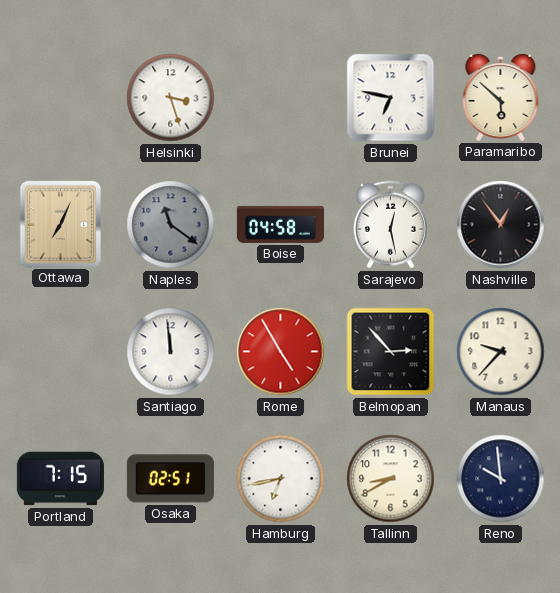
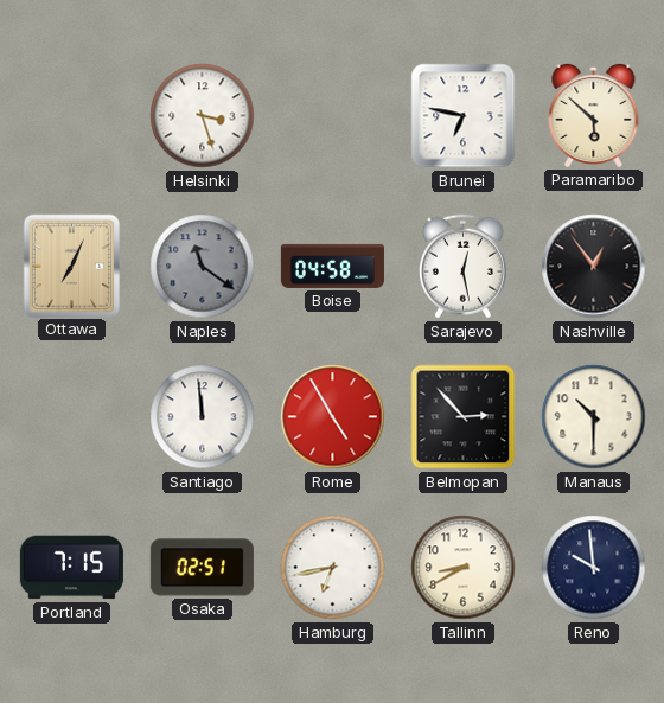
Manaus: 9:37 -> 10:30
